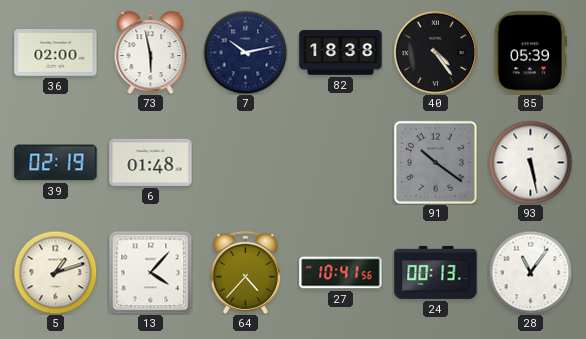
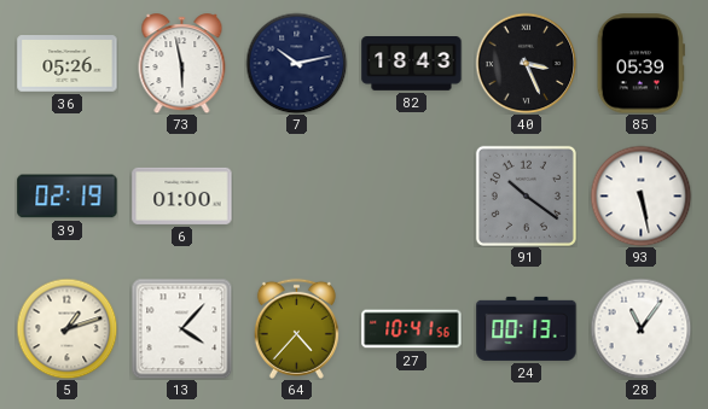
36: 02:00 -> 05:26
82: 18:38 -> 18:43
40: 4:24 -> 3:26
6: 01:48 -> 01:00
